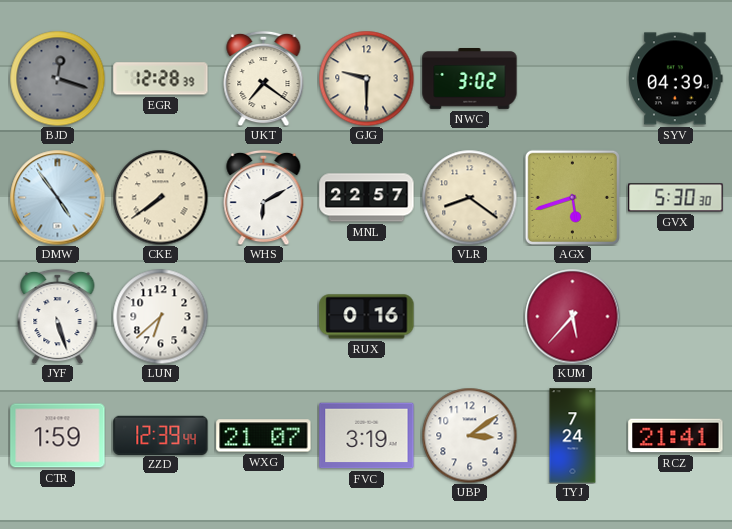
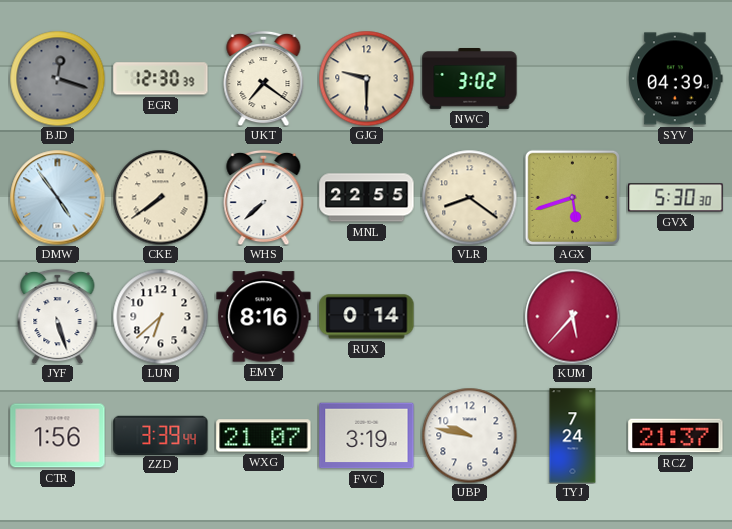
EGR: 12:28 -> 12:30
WHS: 6:10 -> 7:38
MNL: 22:57 -> 22:55
EMY: none -> 8:16
RUX: 0:16 -> 0:14
CTR: 1:59 -> 1:56
ZZD: 12:39 -> 3:39
UBP: 3:09 -> 9:47
RCZ: 21:41 -> 21:37
